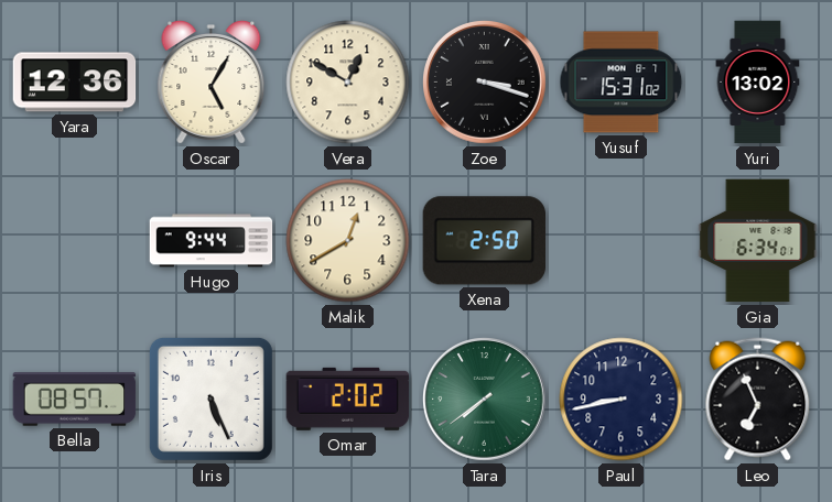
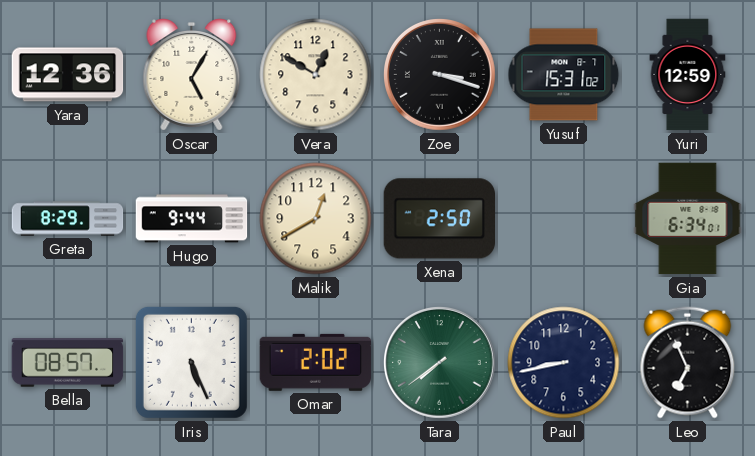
Yuri: 13:02 -> 12:59
Greta: none -> 8:29
